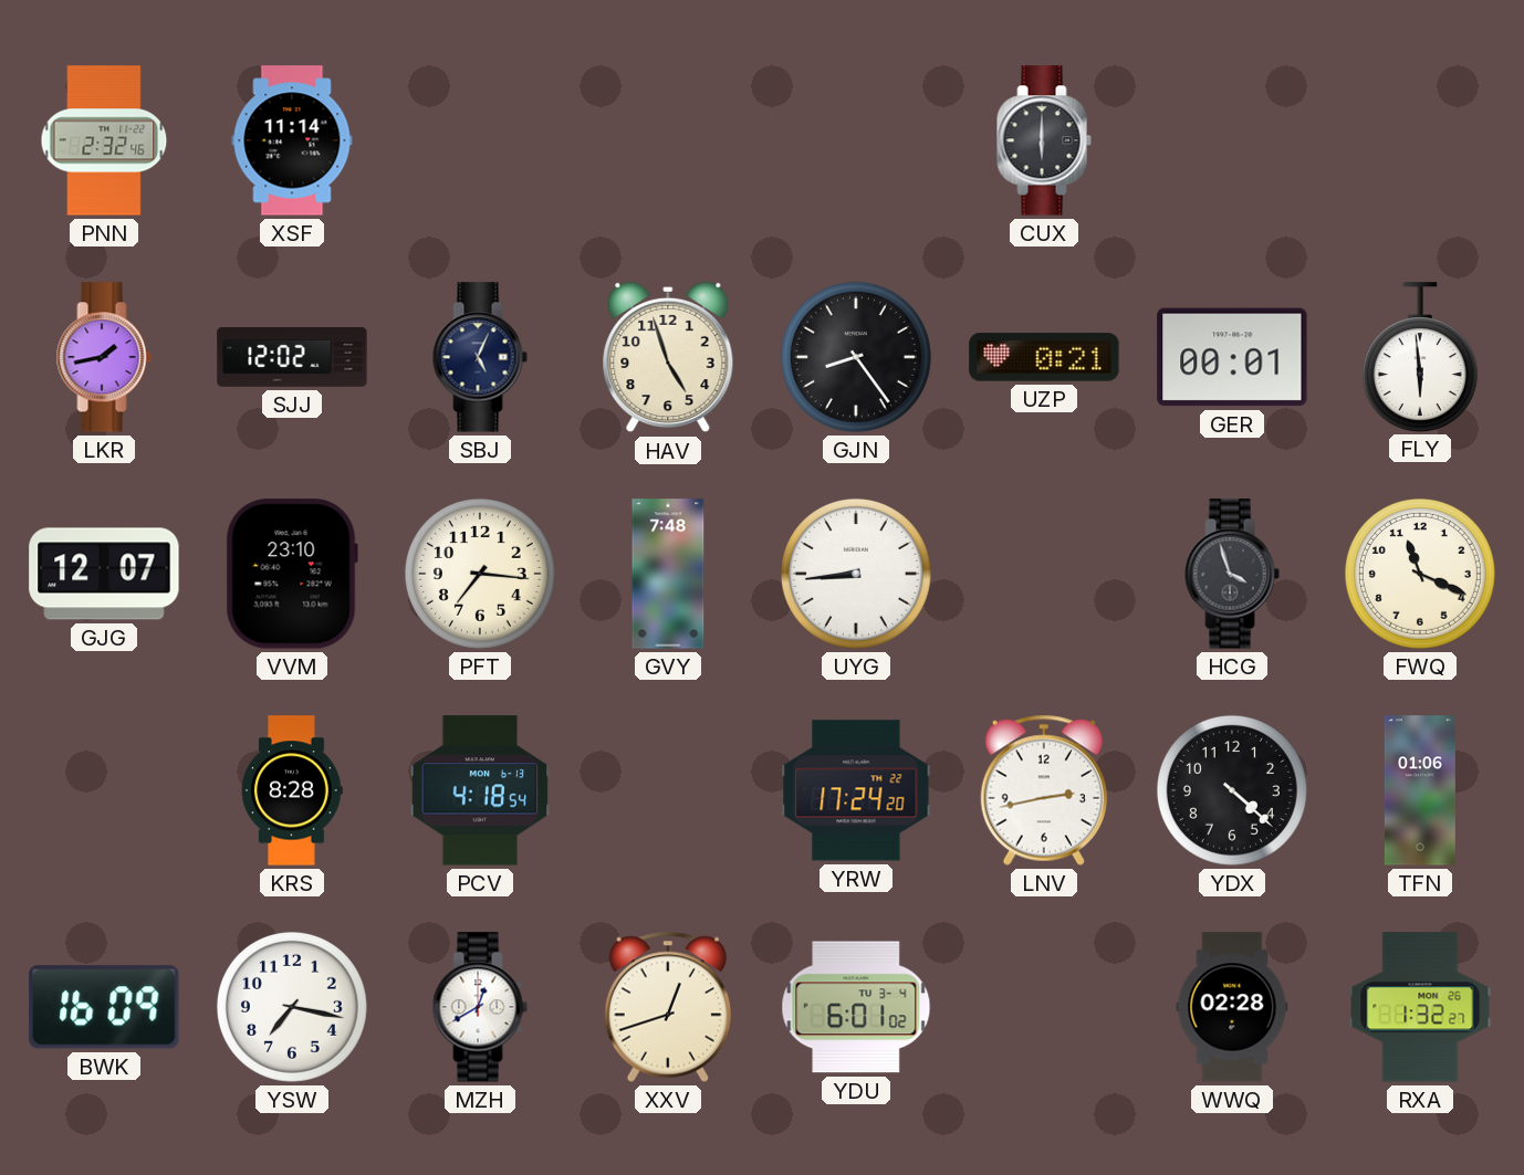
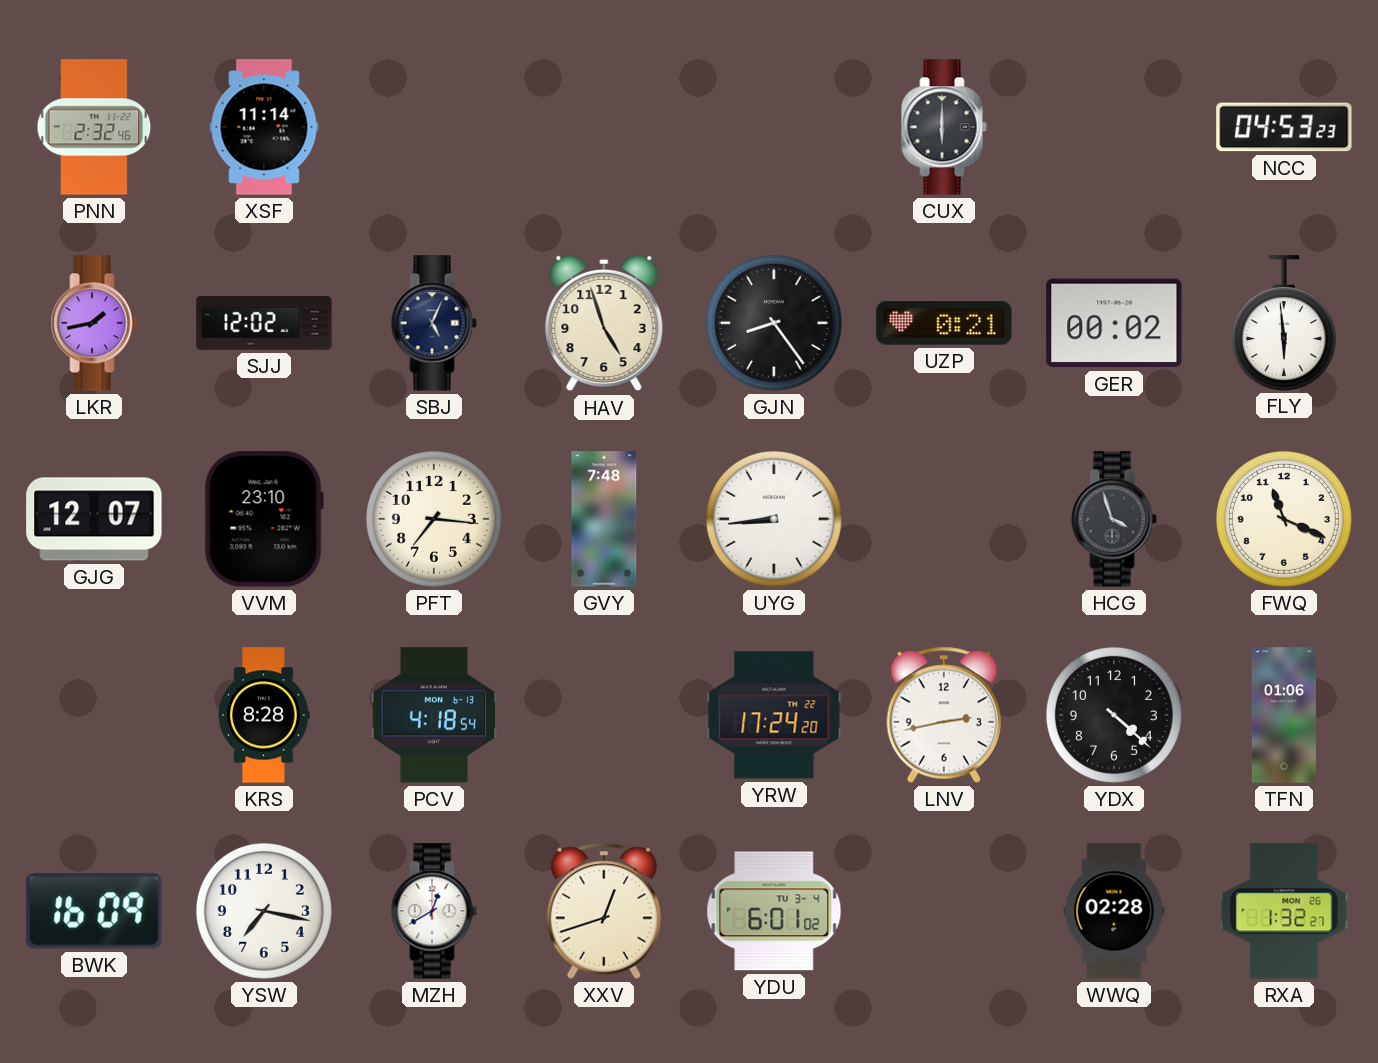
NCC: none -> 04:53
GER: 00:01 -> 00:02
